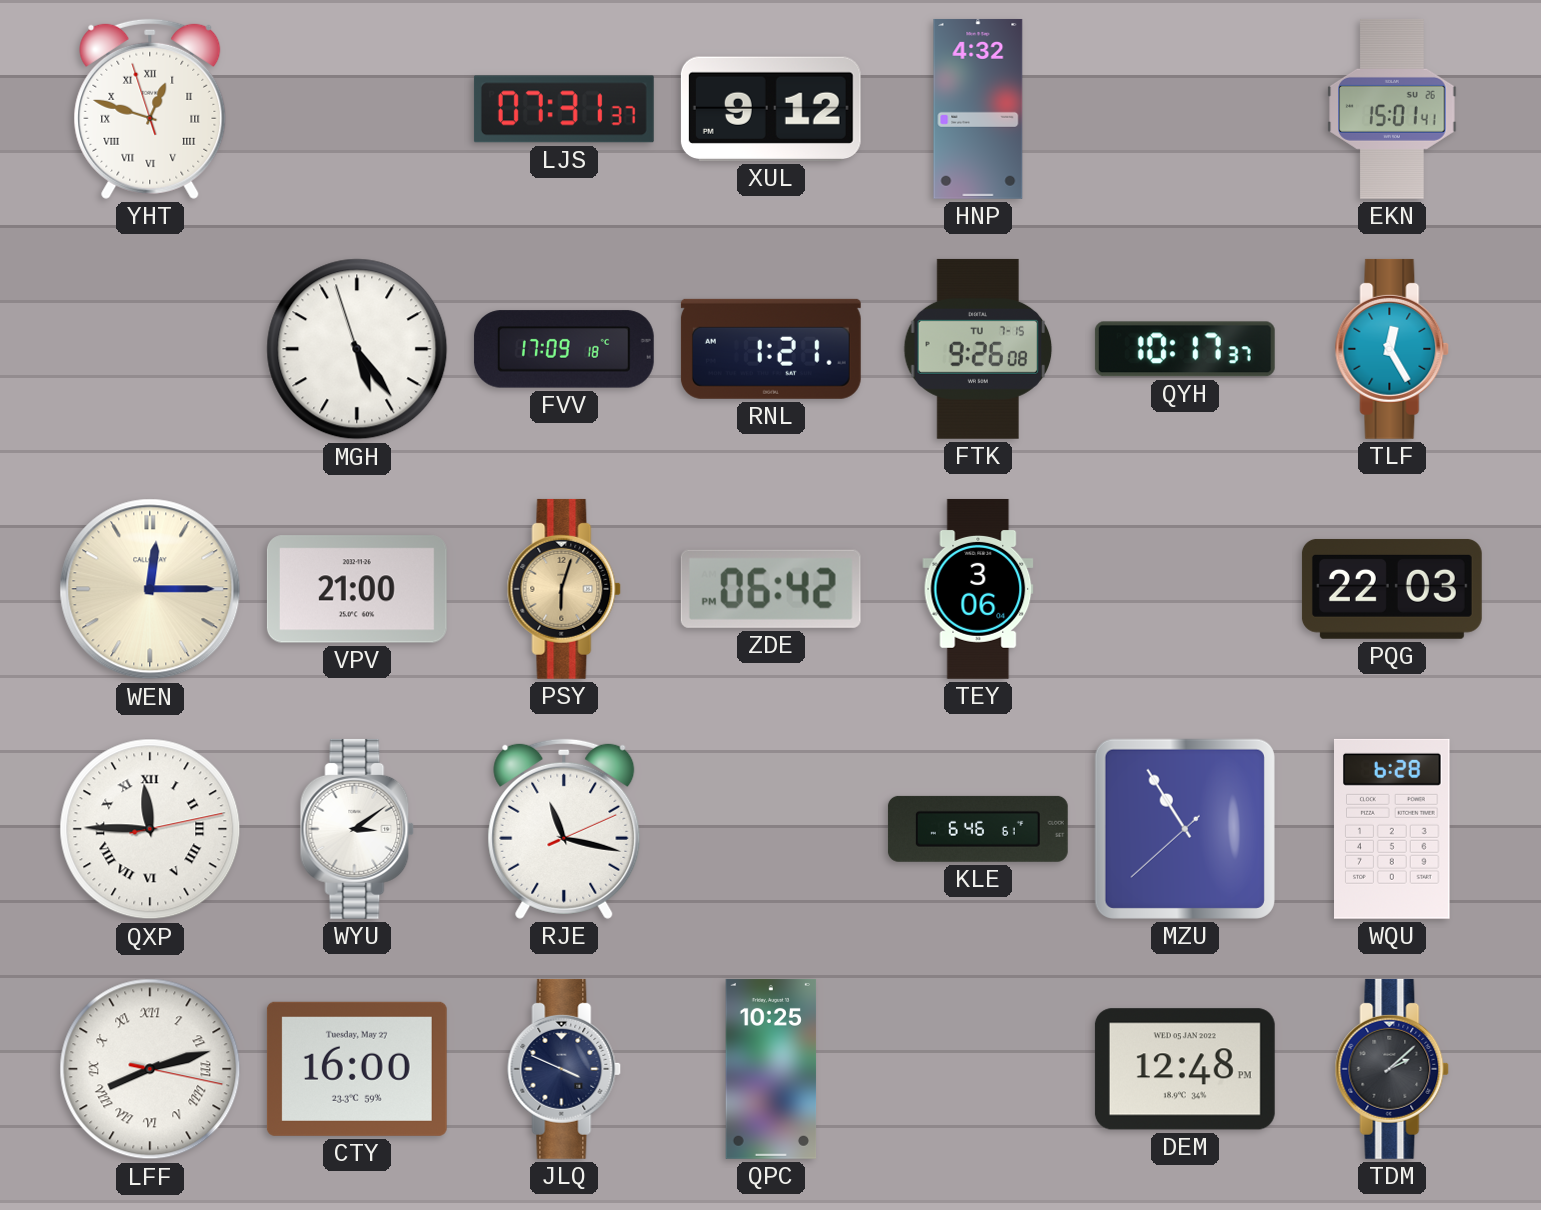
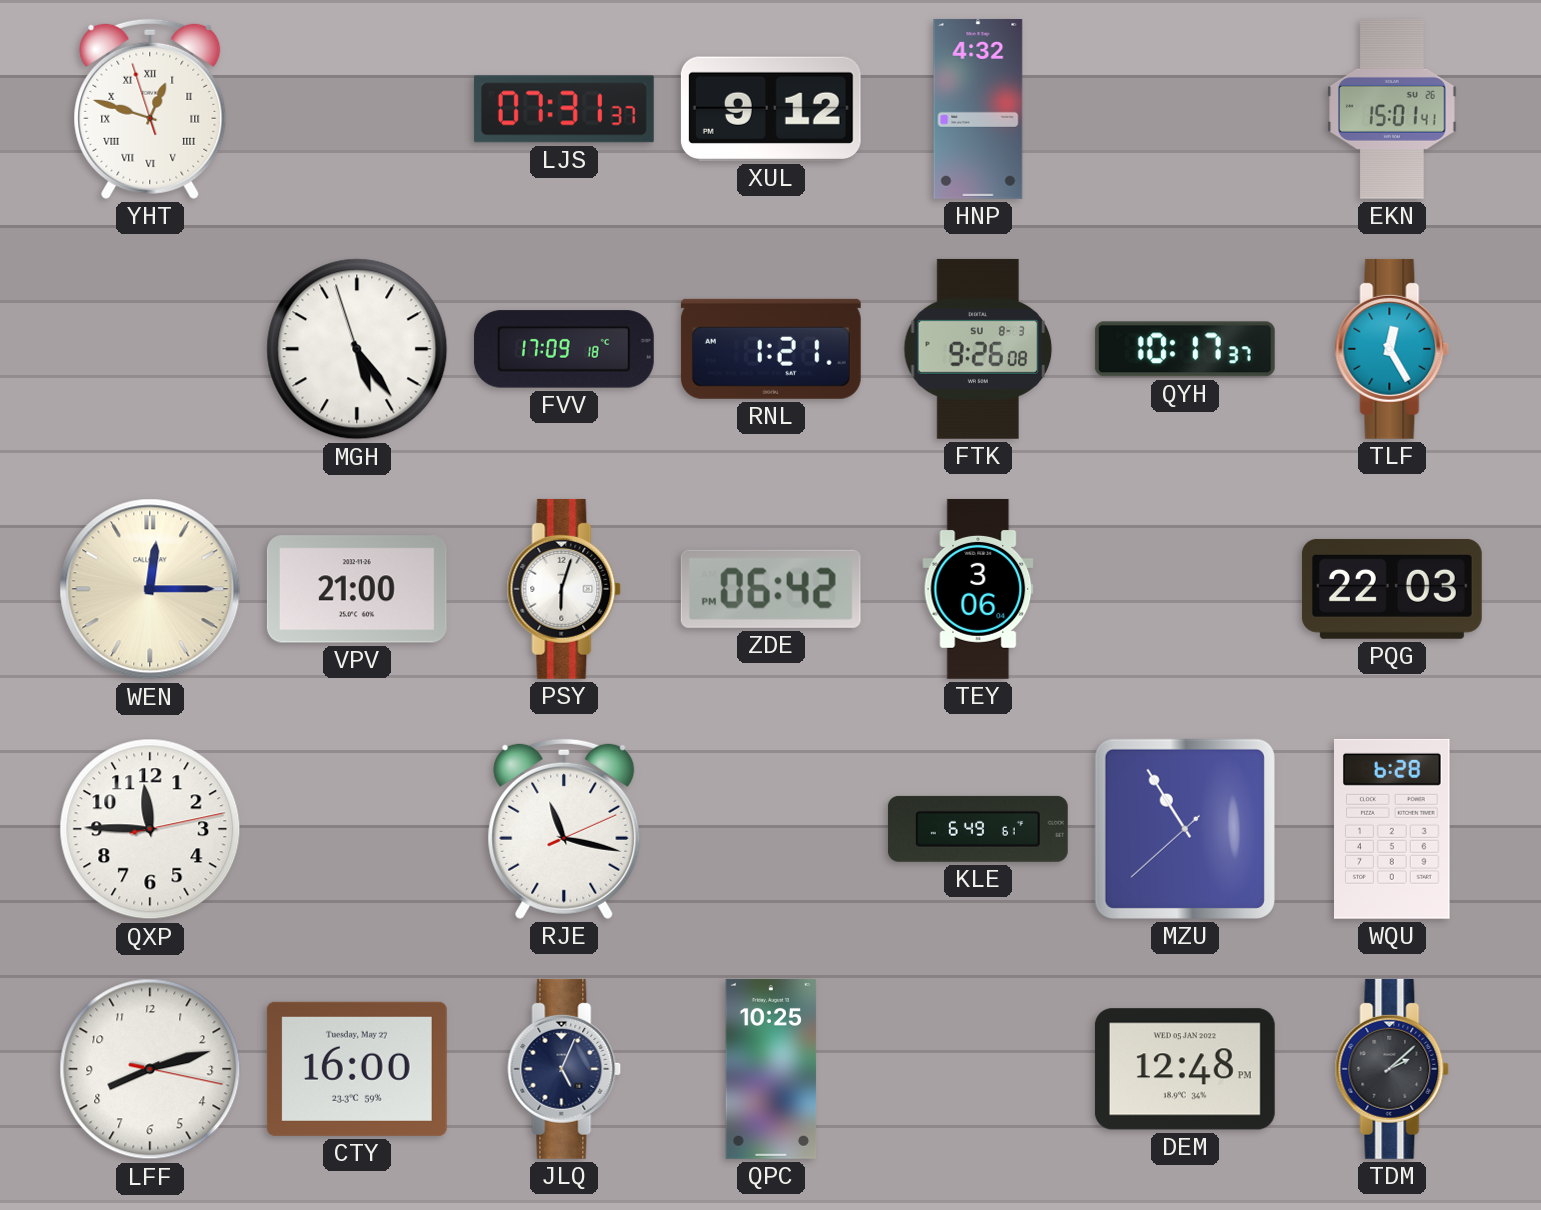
FTK date: TU 7-15 -> SU 8-3
PSY dial: champagne -> white
QXP numerals: Roman -> Arabic
WYU: 3:09 -> none
KLE: 6:46 -> 6:49
LFF numerals: Roman -> Arabic
JLQ: 3:49 -> 5:04
